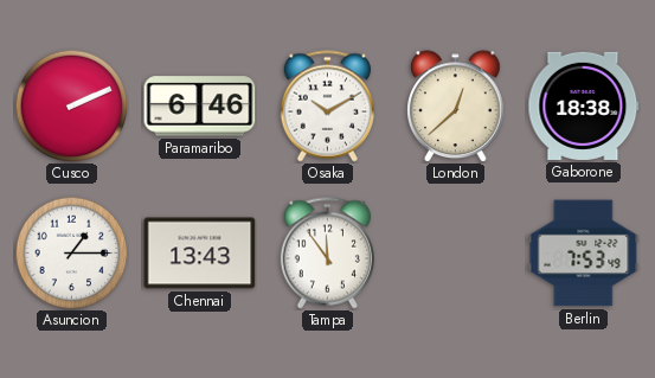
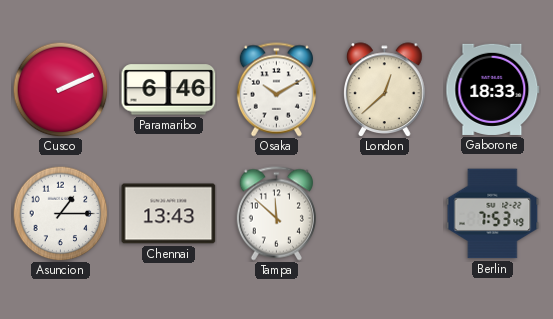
Gaborone: 18:38 -> 18:33
Tampa: 11:54 -> 11:52
